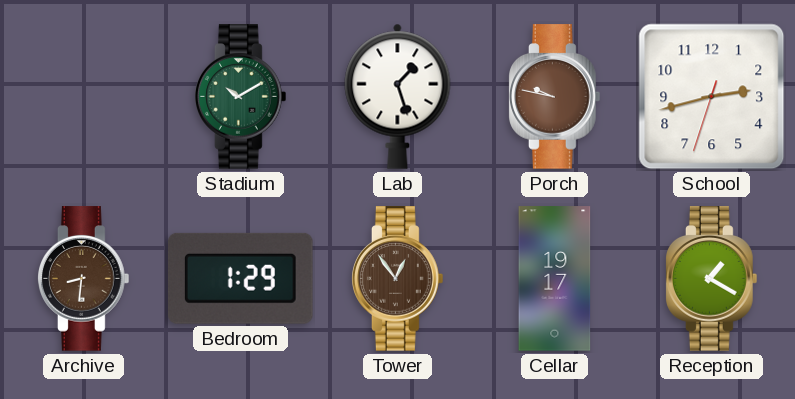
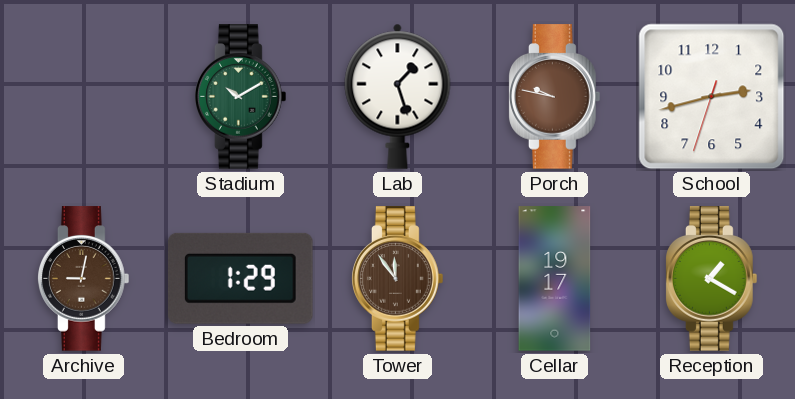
Archive: 8:31 -> 9:02
Tower: 12:54 -> 11:54
